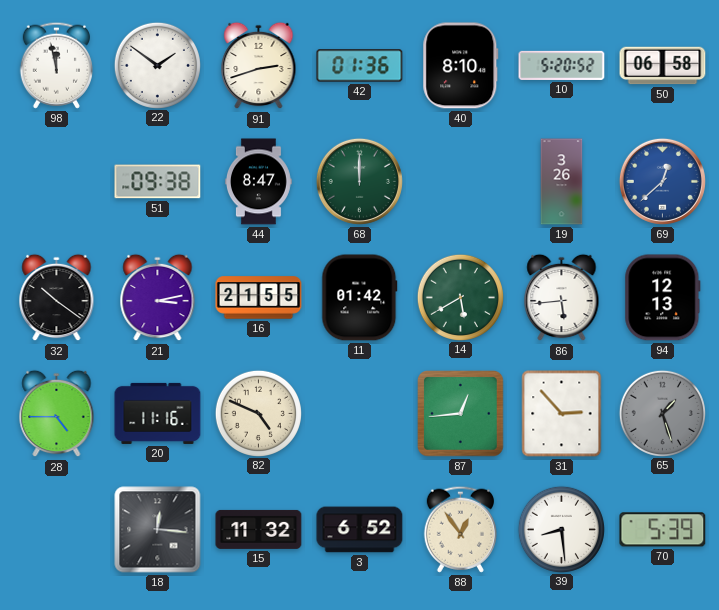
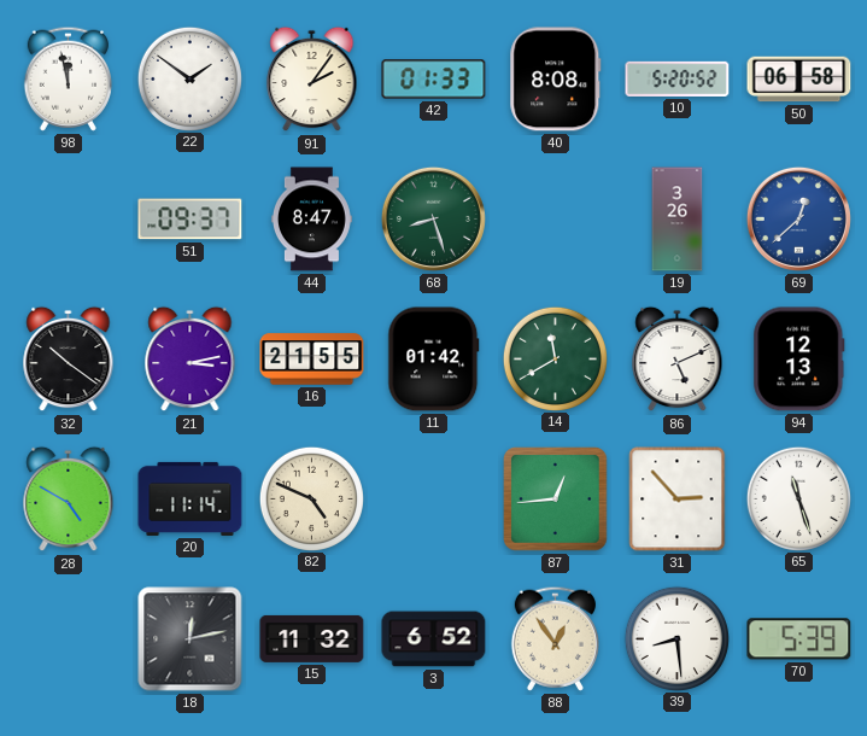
91: 2:42 -> 2:06
42: 01:36 -> 01:33
40: 8:10 -> 8:08
51: 09:38 -> 09:37
68: 12:00 -> 8:27
14: 5:40 -> 11:40
86: 5:44 -> 5:11
28: 4:45 -> 4:50
20: 11:16 -> 11:14
65: 1:27 -> 11:27
65 dial: grey -> white
18: 12:16 -> 12:13
